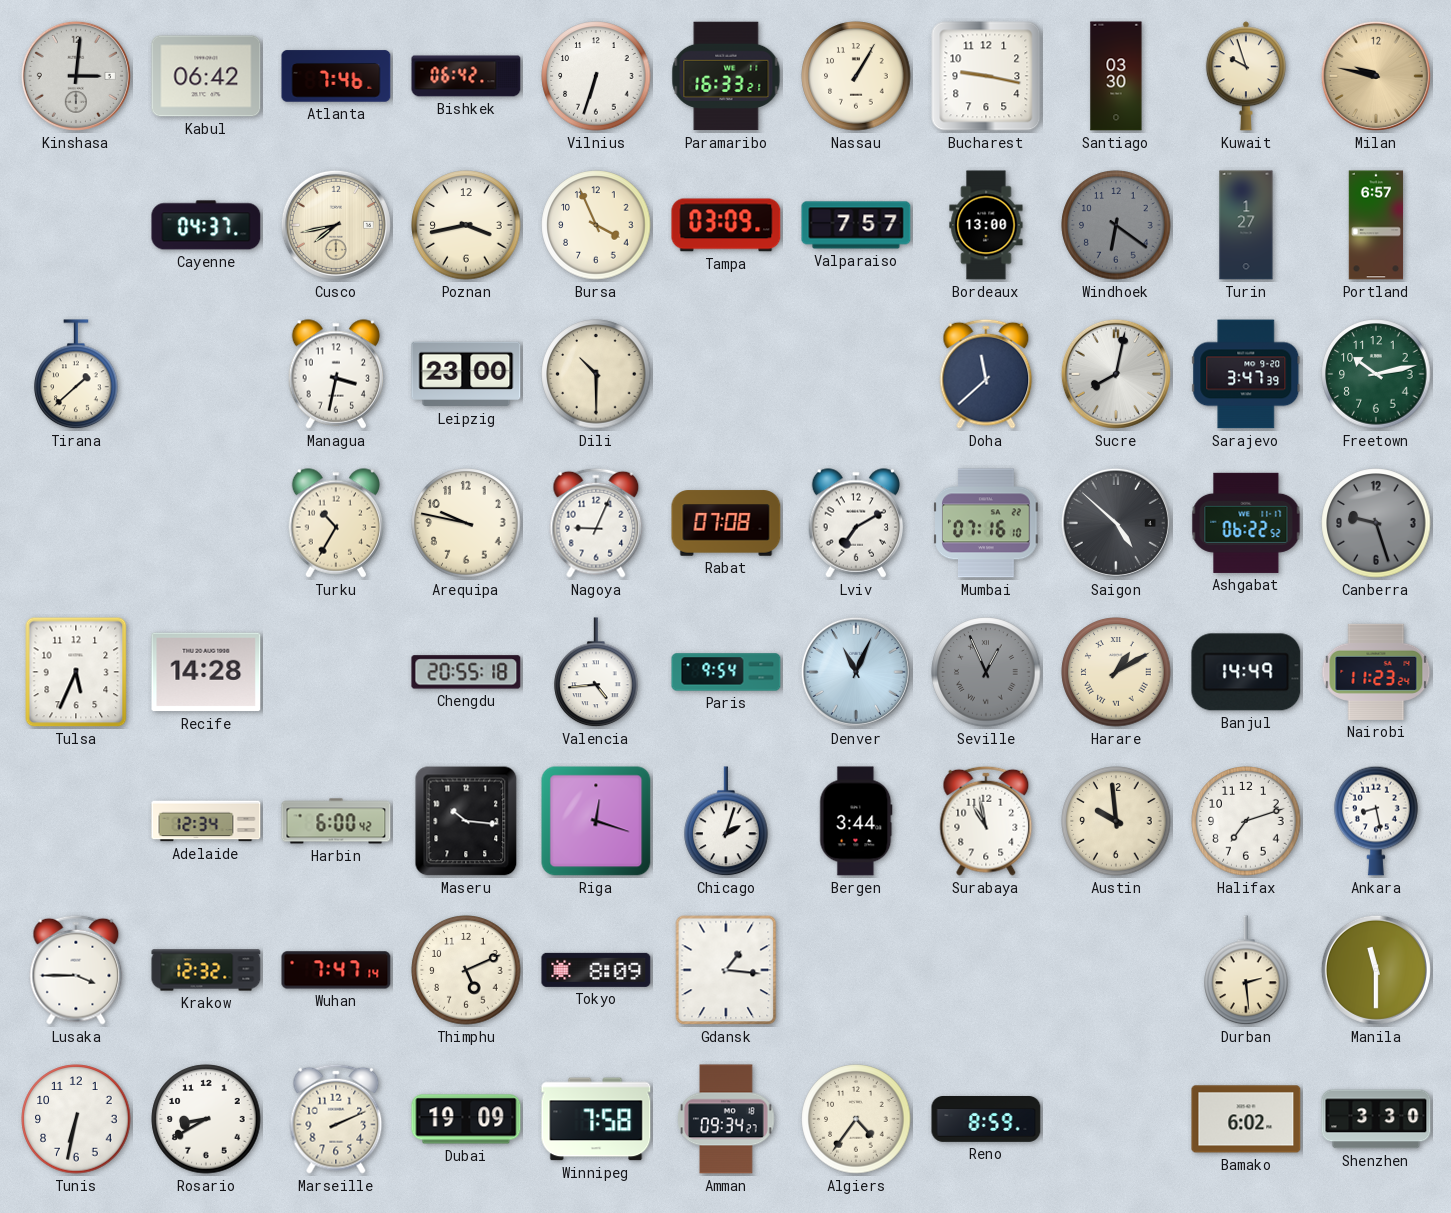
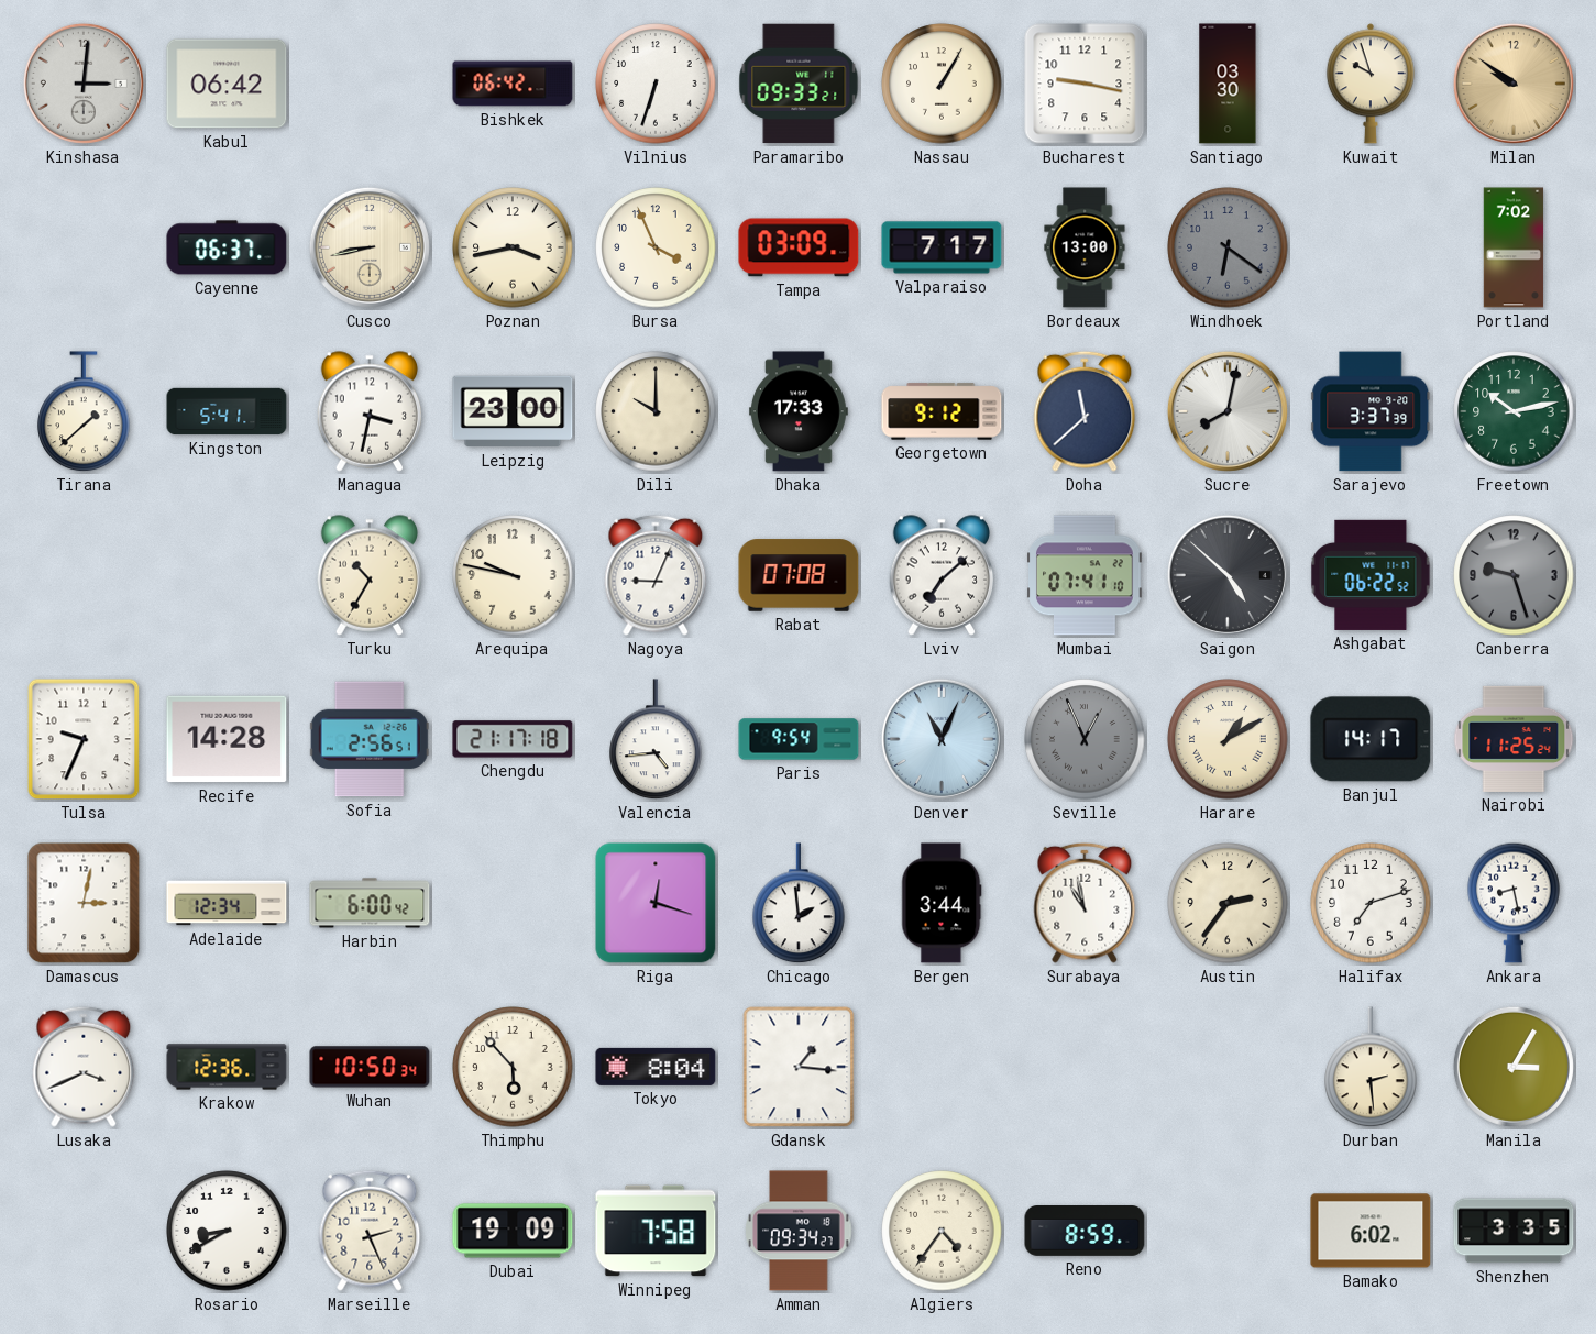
Atlanta: 7:46 -> none
Paramaribo: 16:33 -> 09:33
Milan: 9:47 -> 9:51
Cayenne: 04:37 -> 06:37
Cusco: 7:43 -> 8:43
Valparaiso: 7:57 -> 7:17
Turin: 1:27 -> none
Portland: 6:57 -> 7:02
Kingston: none -> 5:41
Dili: 10:30 -> 10:00
Dhaka: none -> 17:33
Georgetown: none -> 9:12
Sarajevo: 3:47 -> 3:37
Lviv: 7:10 -> 7:08
Mumbai: 07:16 -> 07:41
Tulsa: 5:34 -> 9:34
Sofia: none -> 2:56
Chengdu: 20:55 -> 21:17
Banjul: 14:49 -> 14:17
Nairobi: 11:23 -> 11:25
Damascus: none -> 3:02
Maseru: 10:16 -> none
Chicago: 2:03 -> 1:59
Austin: 9:59 -> 2:36
Lusaka: 3:45 -> 3:41
Krakow: 12:32 -> 12:36
Wuhan: 7:47 -> 10:50
Thimphu: 5:11 -> 5:53
Tokyo: 8:09 -> 8:04
Manila: 11:30 -> 3:05
Tunis: 6:32 -> none
Marseille: 2:11 -> 2:26
Shenzhen: 3:30 -> 3:35
